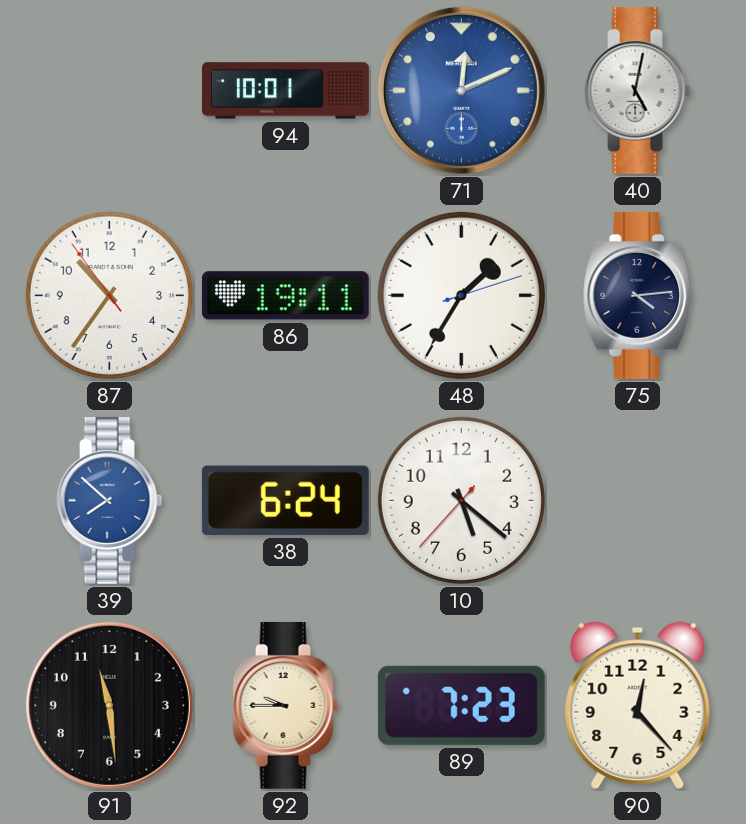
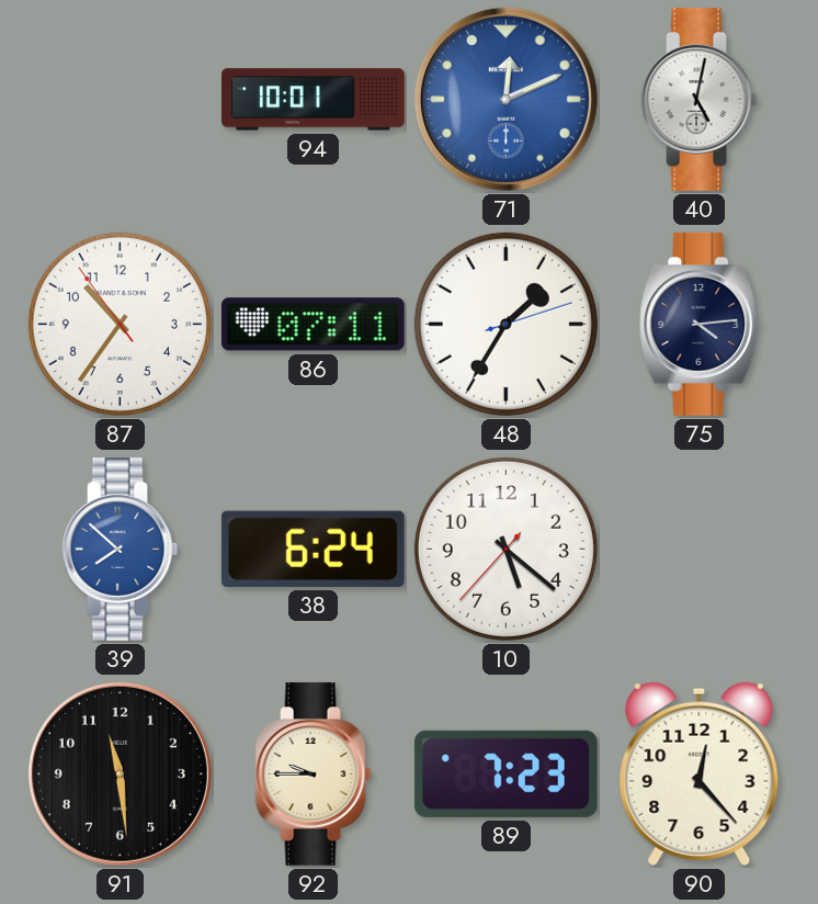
86: 19:11 -> 07:11
